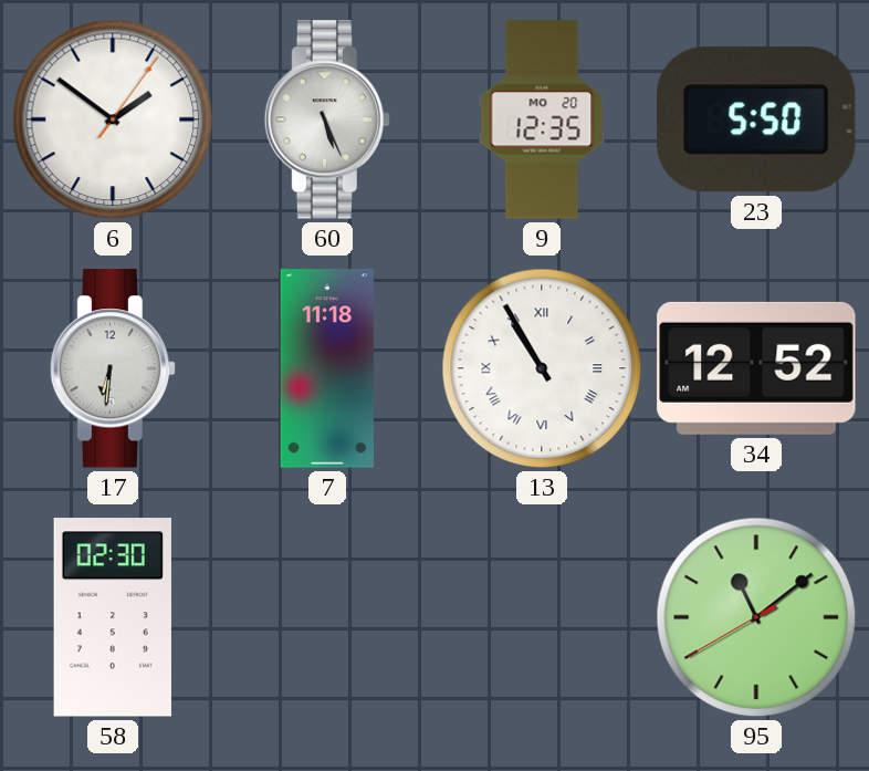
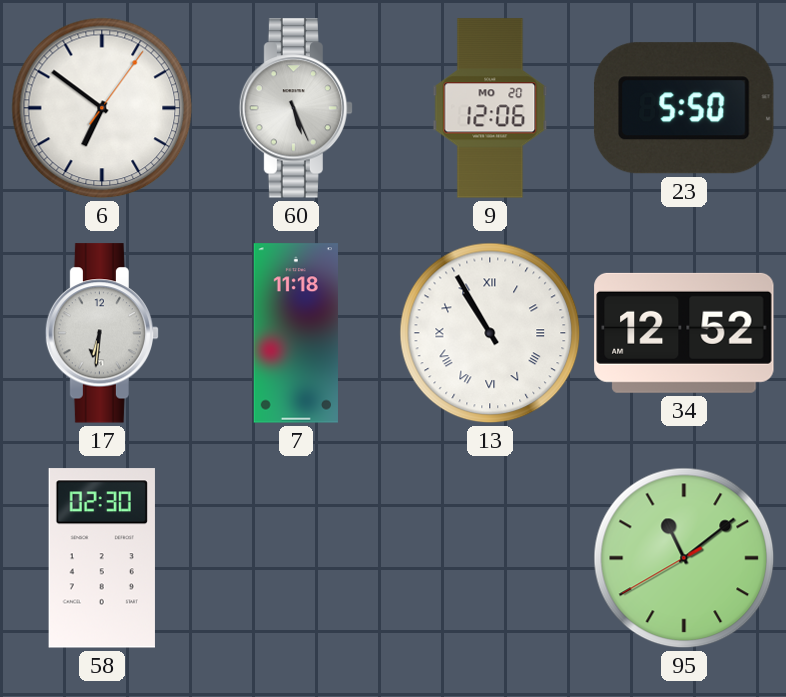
6: 1:51 -> 6:51
9: 12:35 -> 12:06
